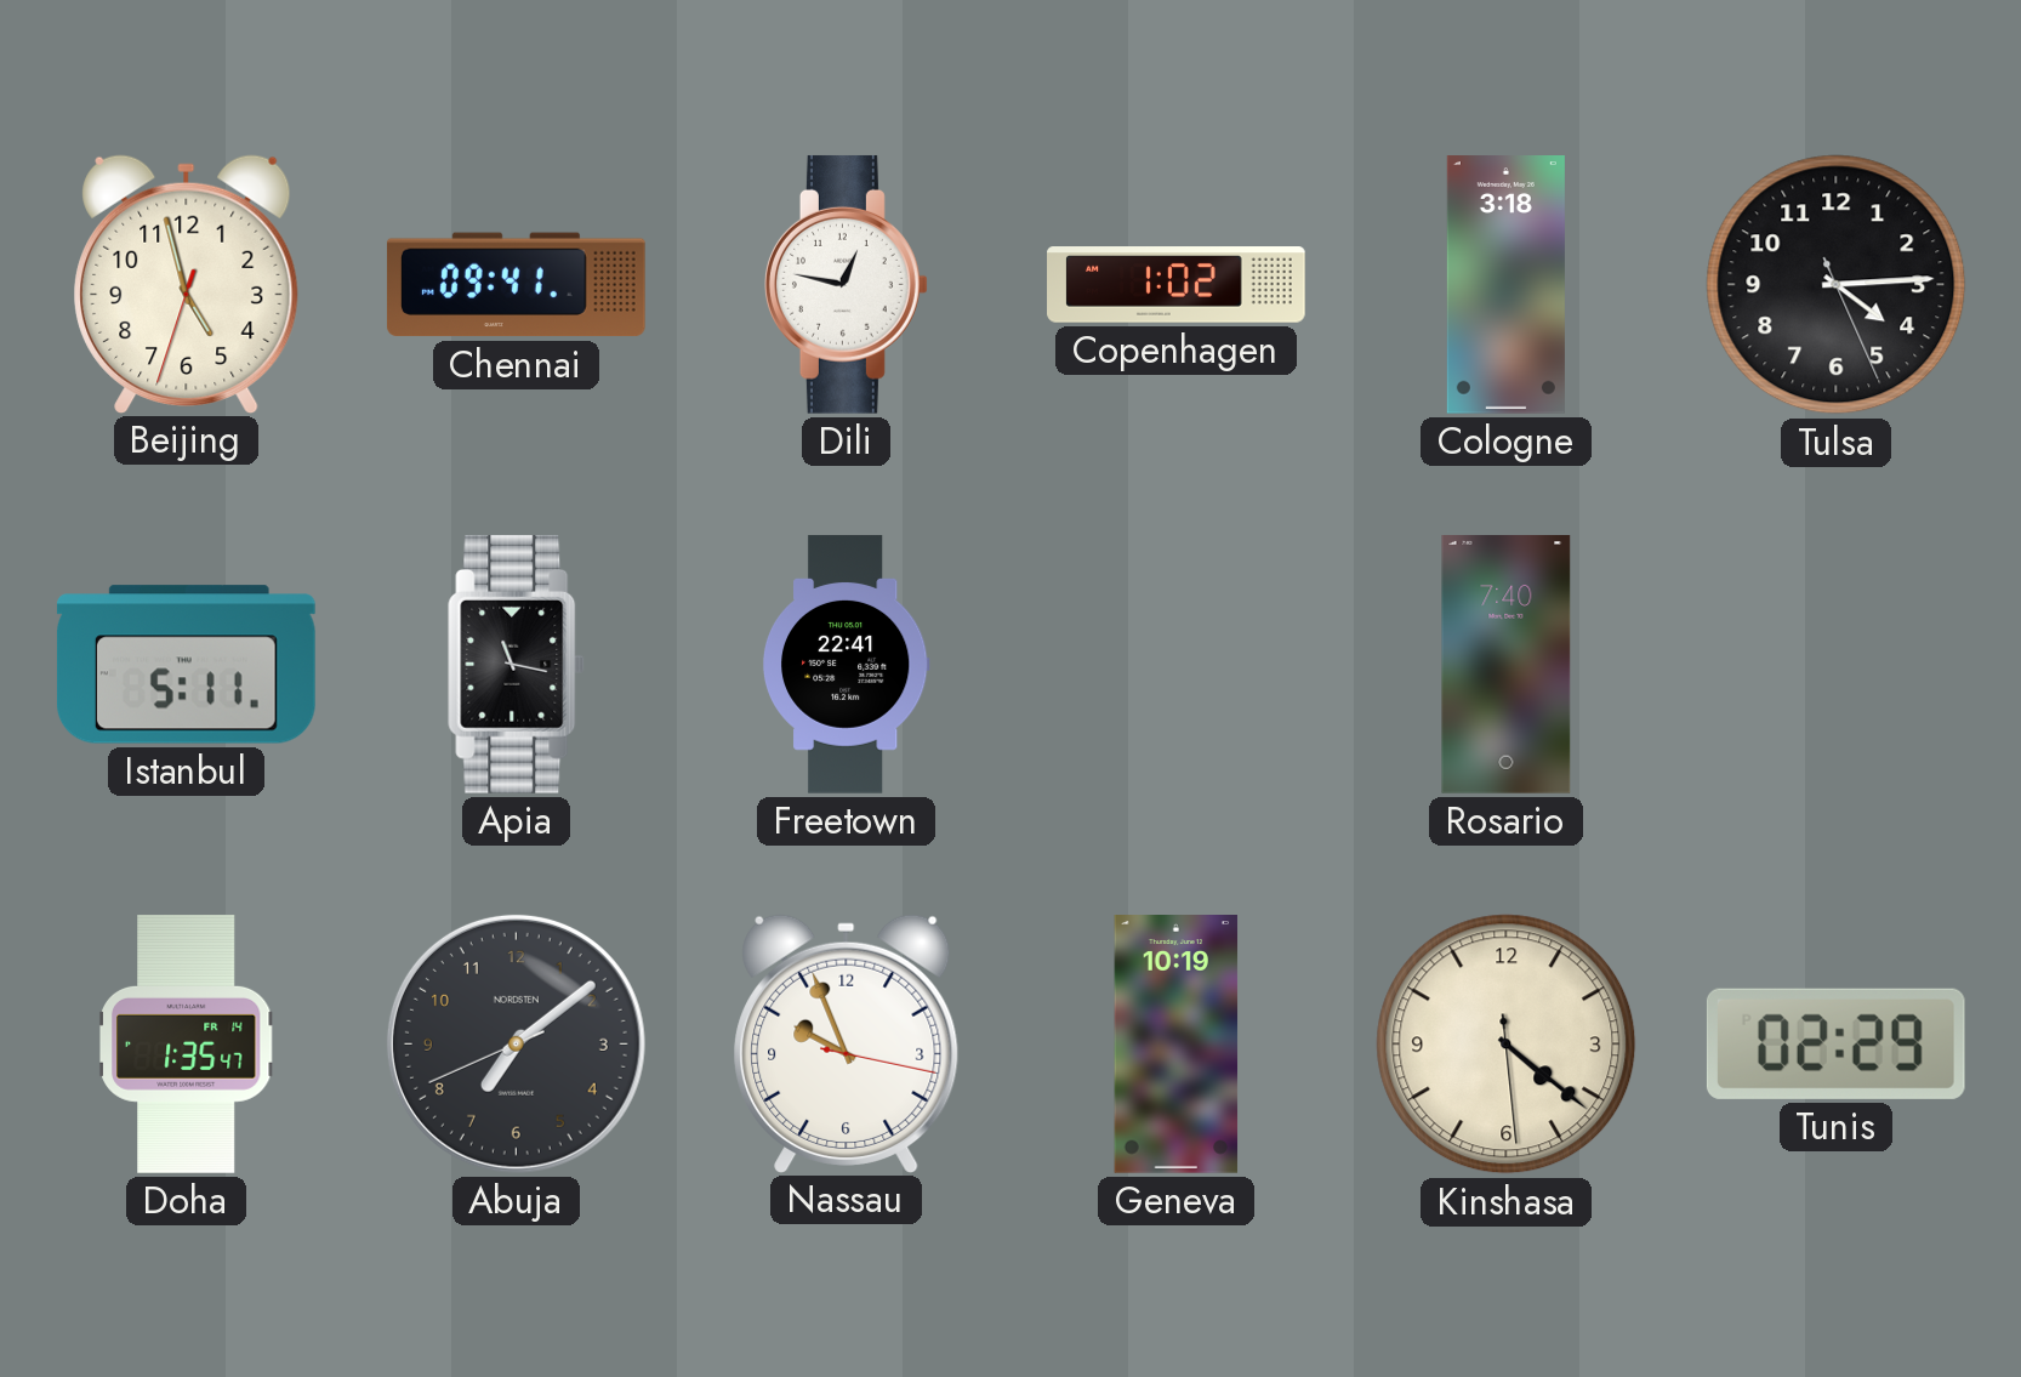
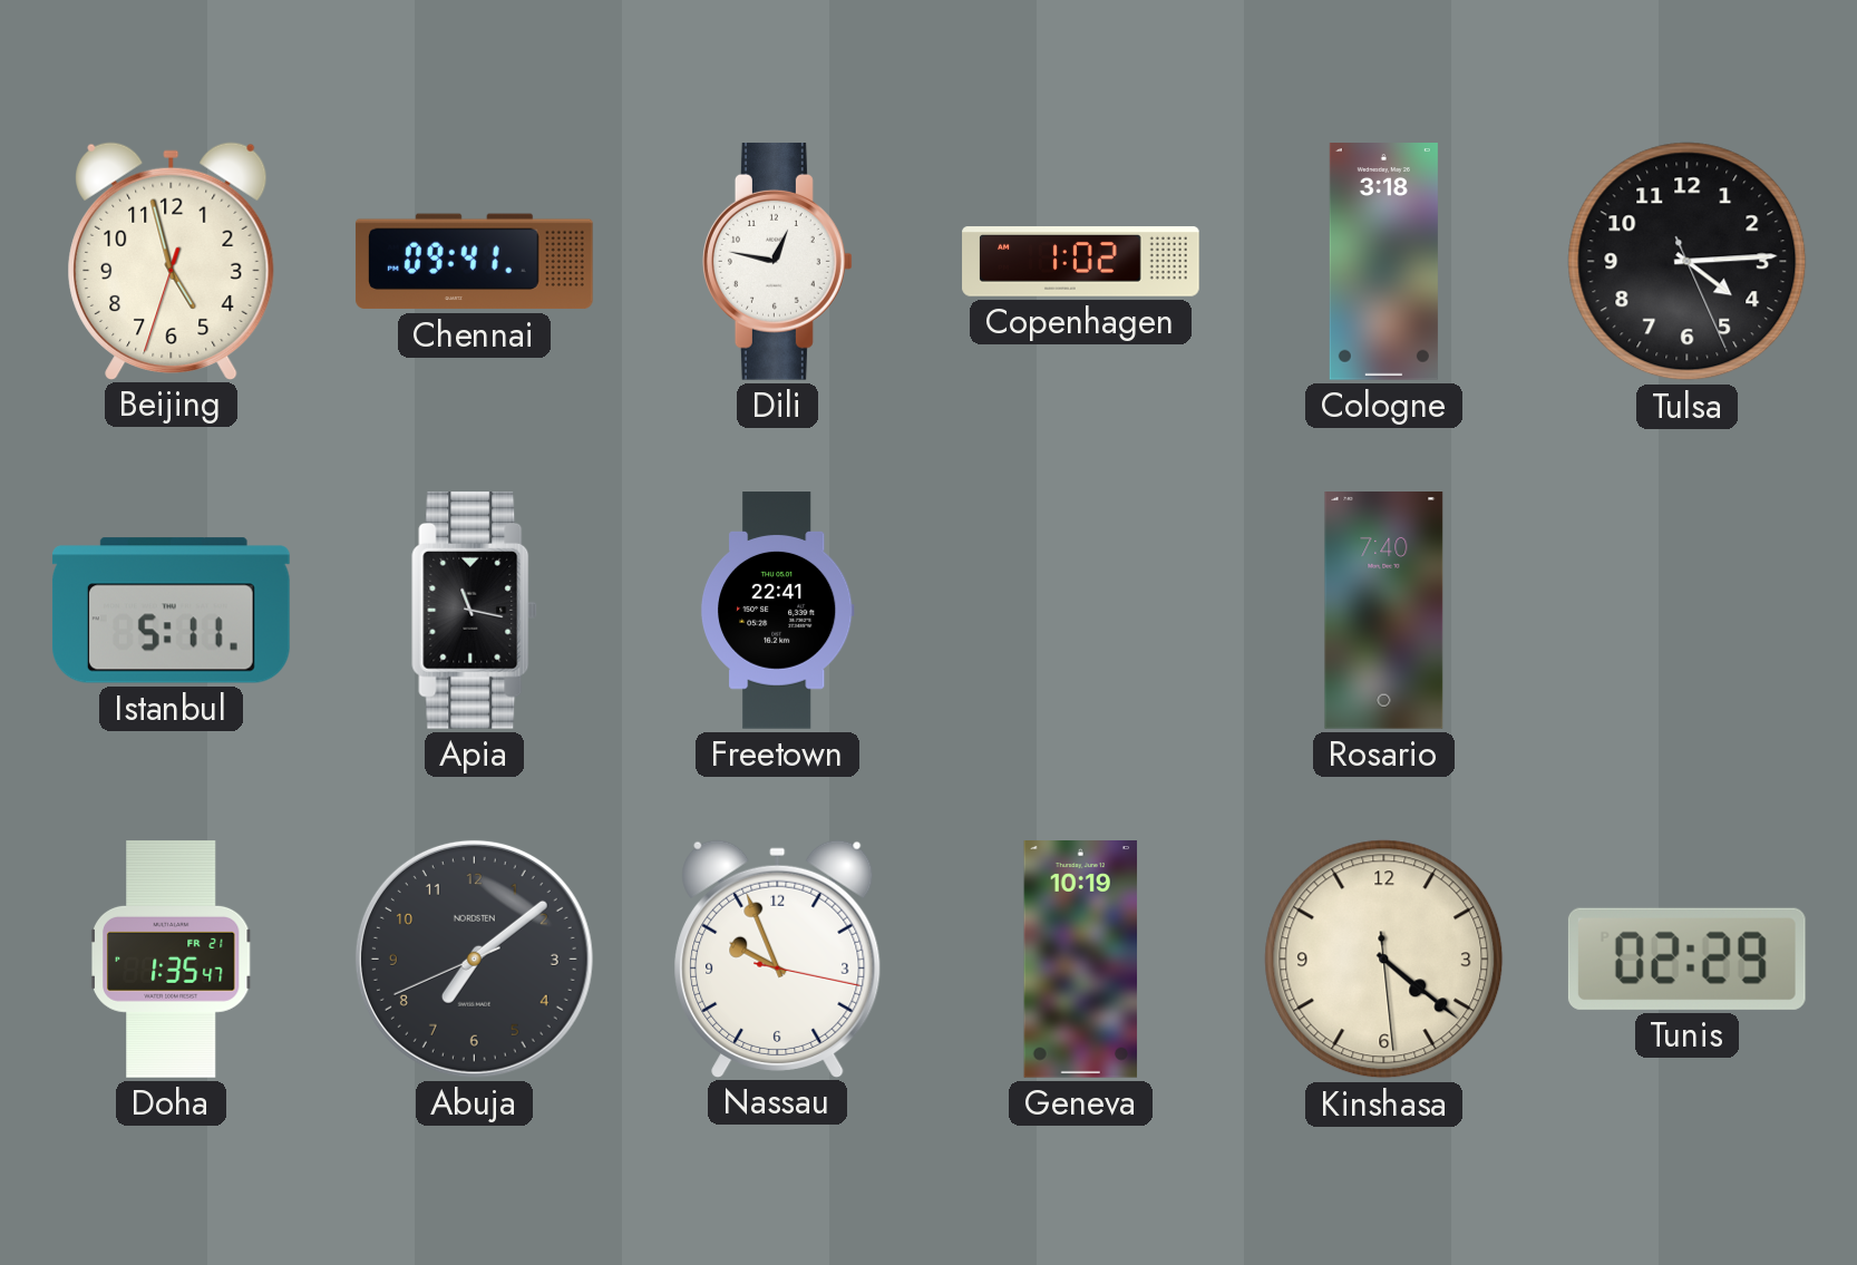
Doha date: FR 14 -> FR 21
